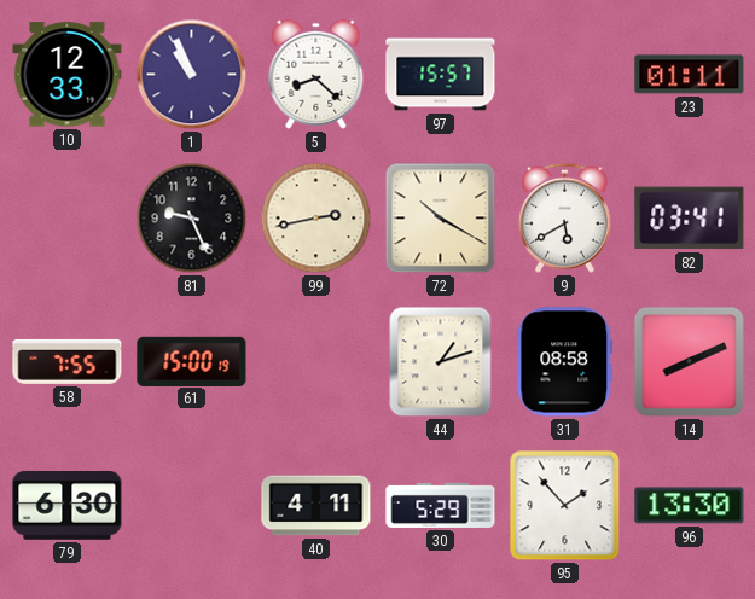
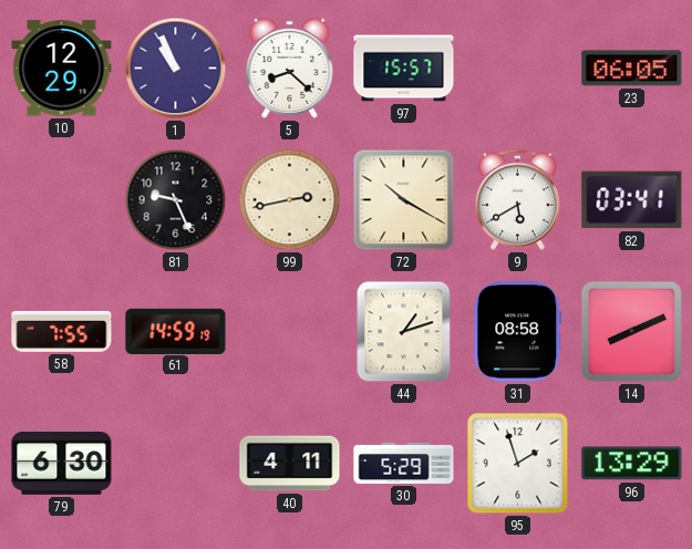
10: 12:33 -> 12:29
23: 01:11 -> 06:05
61: 15:00 -> 14:59
95: 1:53 -> 1:57
96: 13:30 -> 13:29
